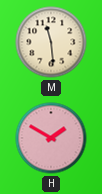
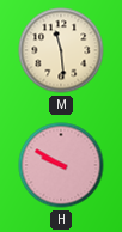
H: 1:50 -> 9:50
